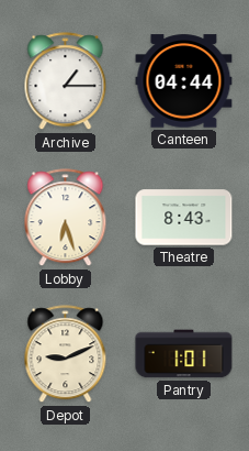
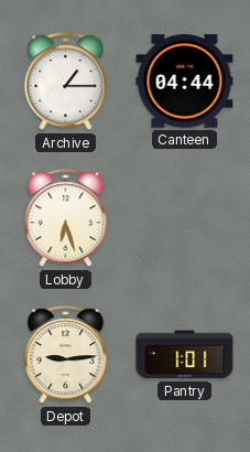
Theatre: 8:43 -> none
Depot: 9:11 -> 9:14
